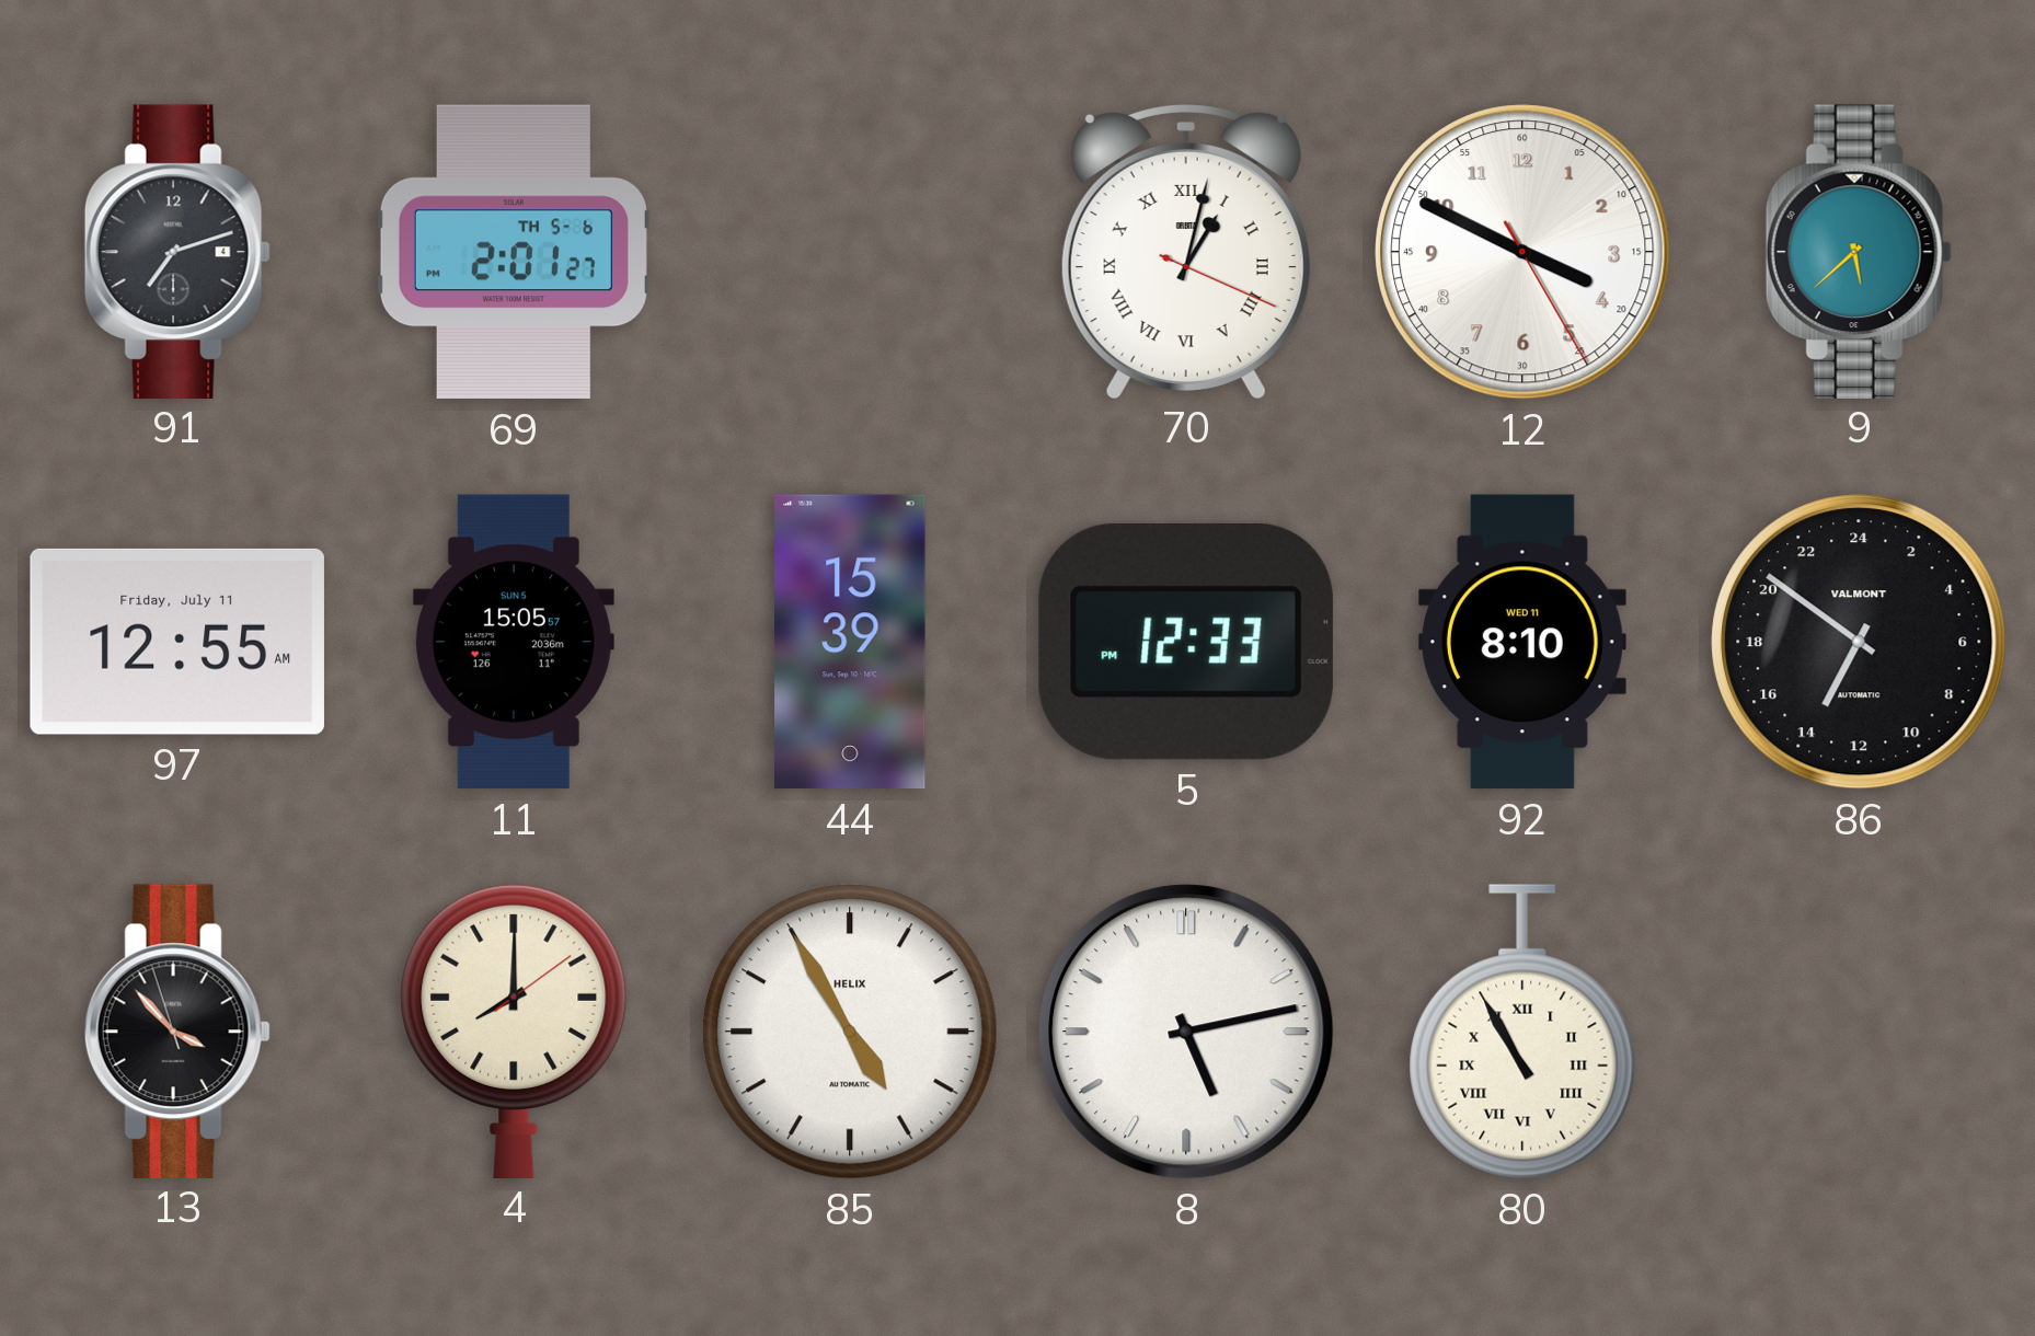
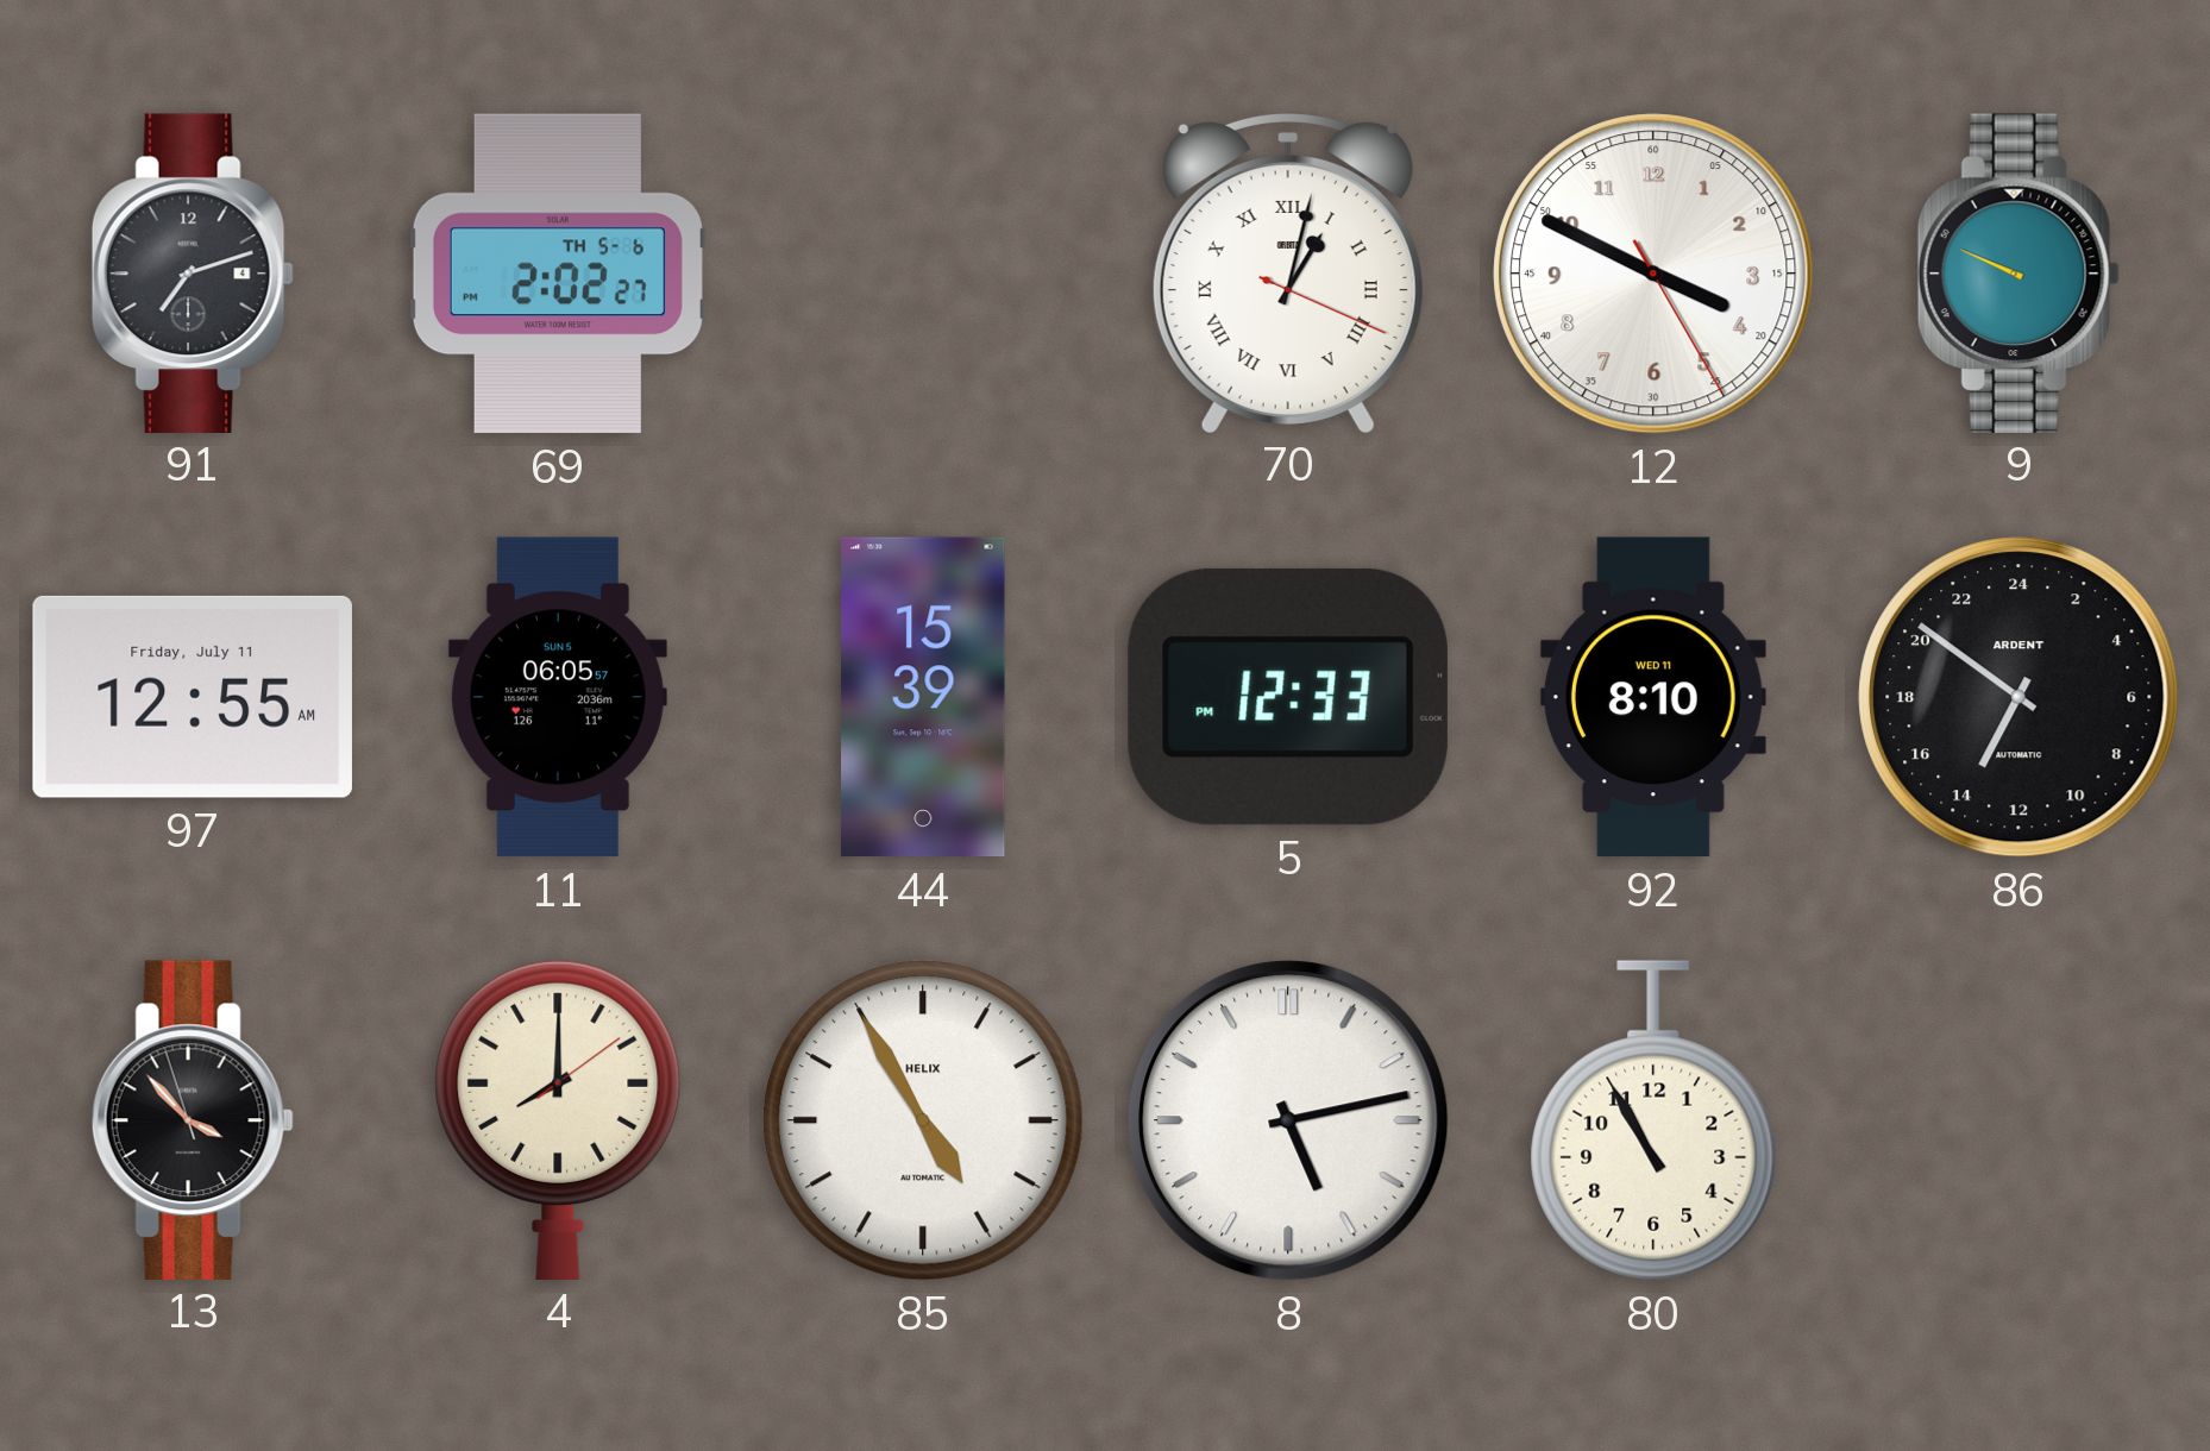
69: 2:01 -> 2:02
9: 5:38 -> 9:49
11: 15:05 -> 06:05
86 brand: VALMONT -> ARDENT
80 numerals: Roman -> Arabic
